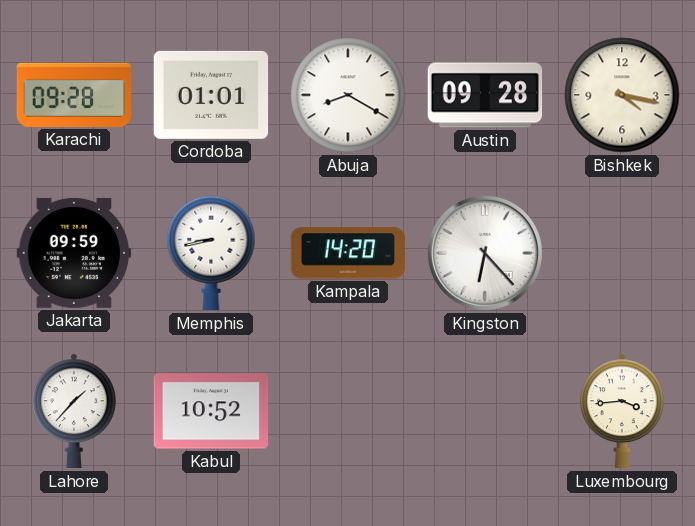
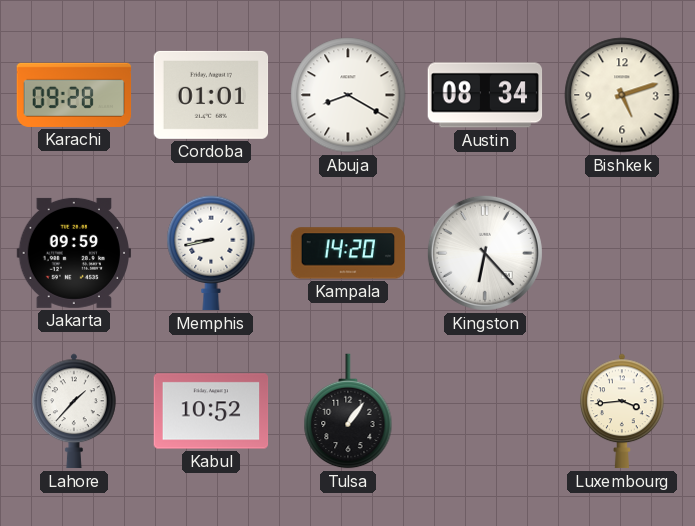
Austin: 09:28 -> 08:34
Bishkek: 4:17 -> 5:12
Tulsa: none -> 1:06
